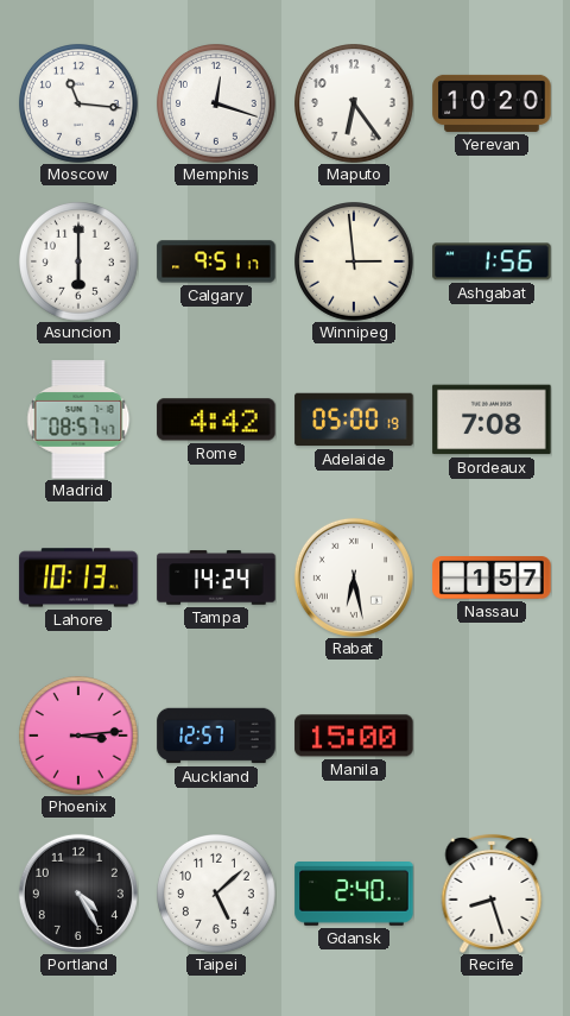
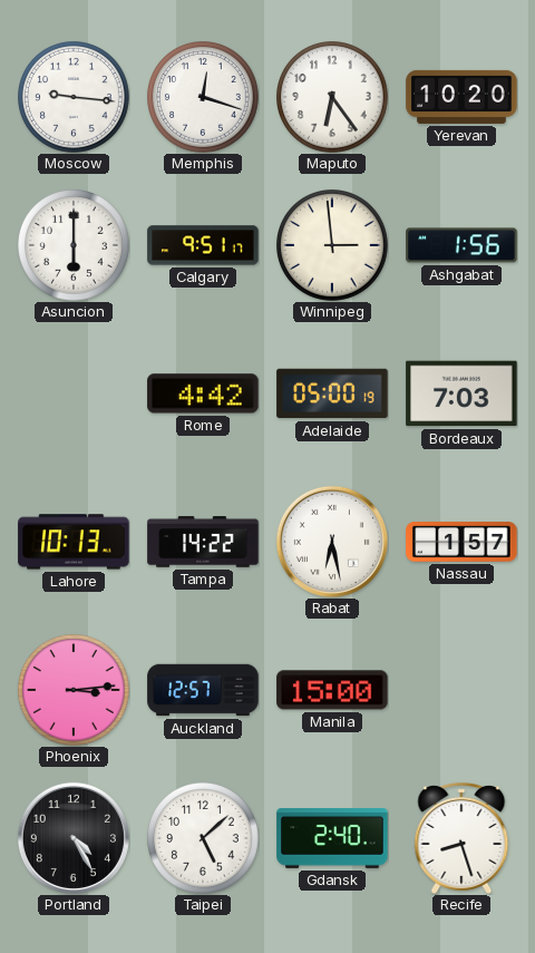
Moscow: 11:16 -> 9:16
Madrid: 08:57 -> none
Bordeaux: 7:08 -> 7:03
Tampa: 14:24 -> 14:22
